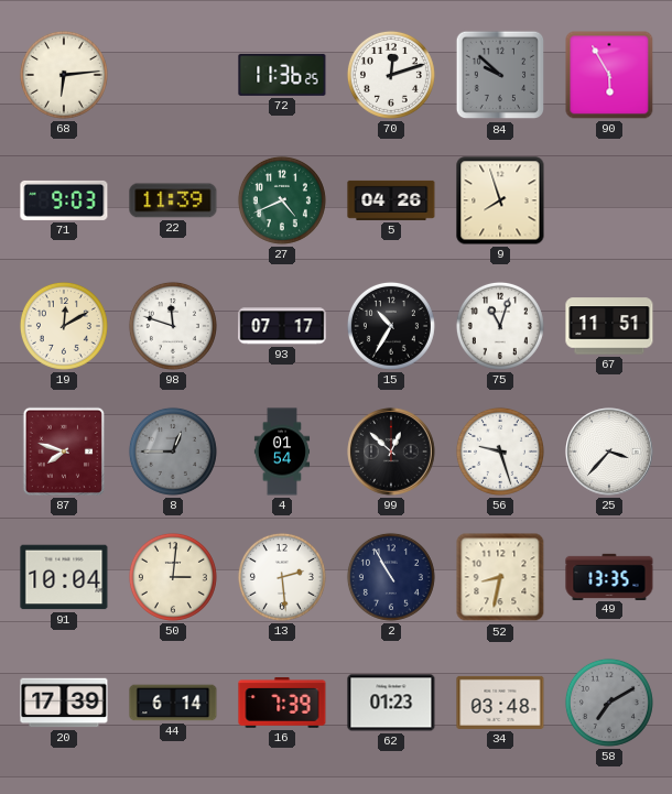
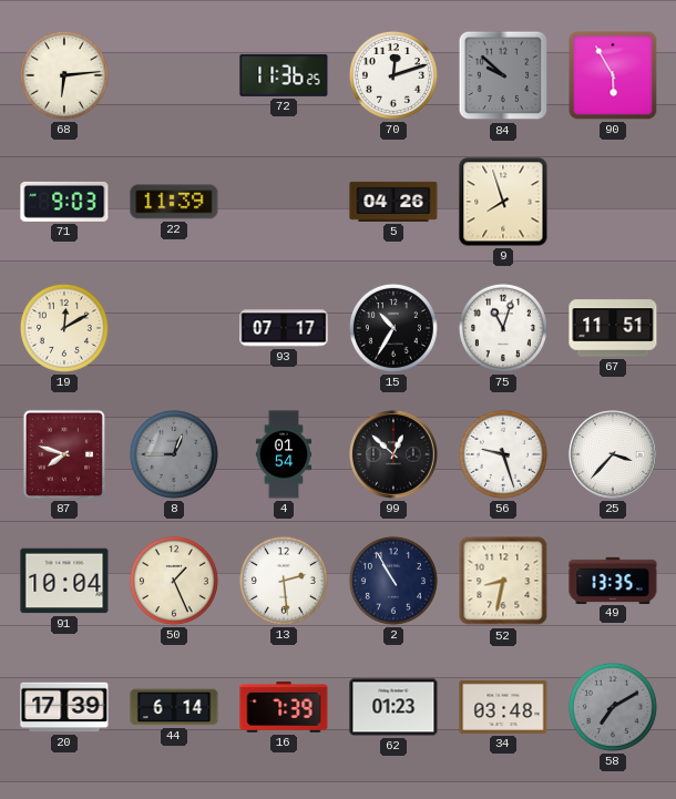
27: 4:41 -> none
98: 11:48 -> none
50: 3:01 -> 1:26
